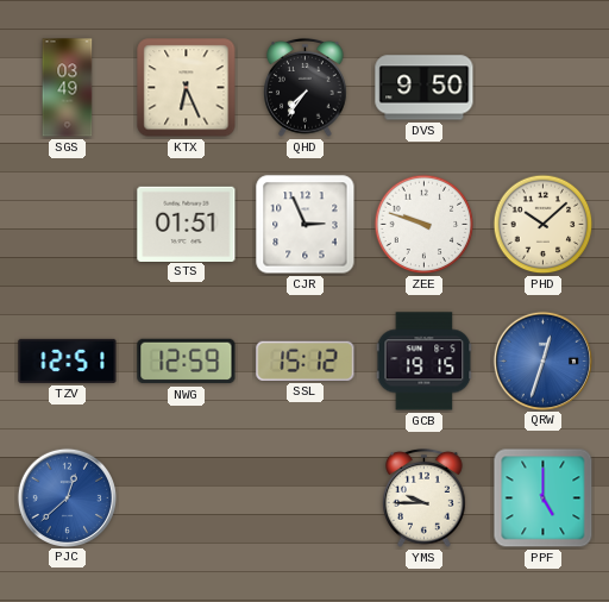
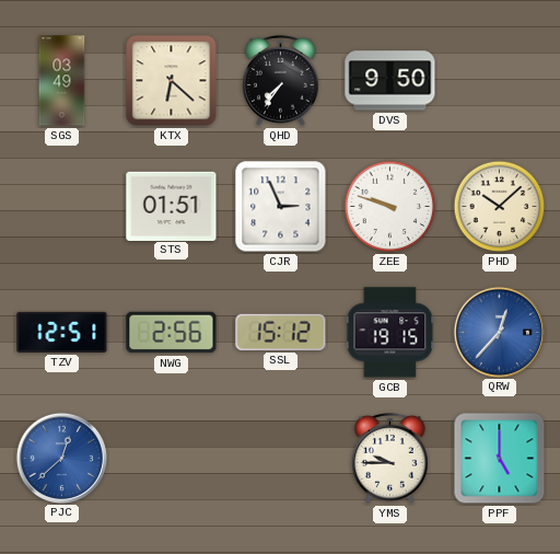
KTX: 6:26 -> 6:22
NWG: 12:59 -> 2:56
QRW: 12:33 -> 12:37
